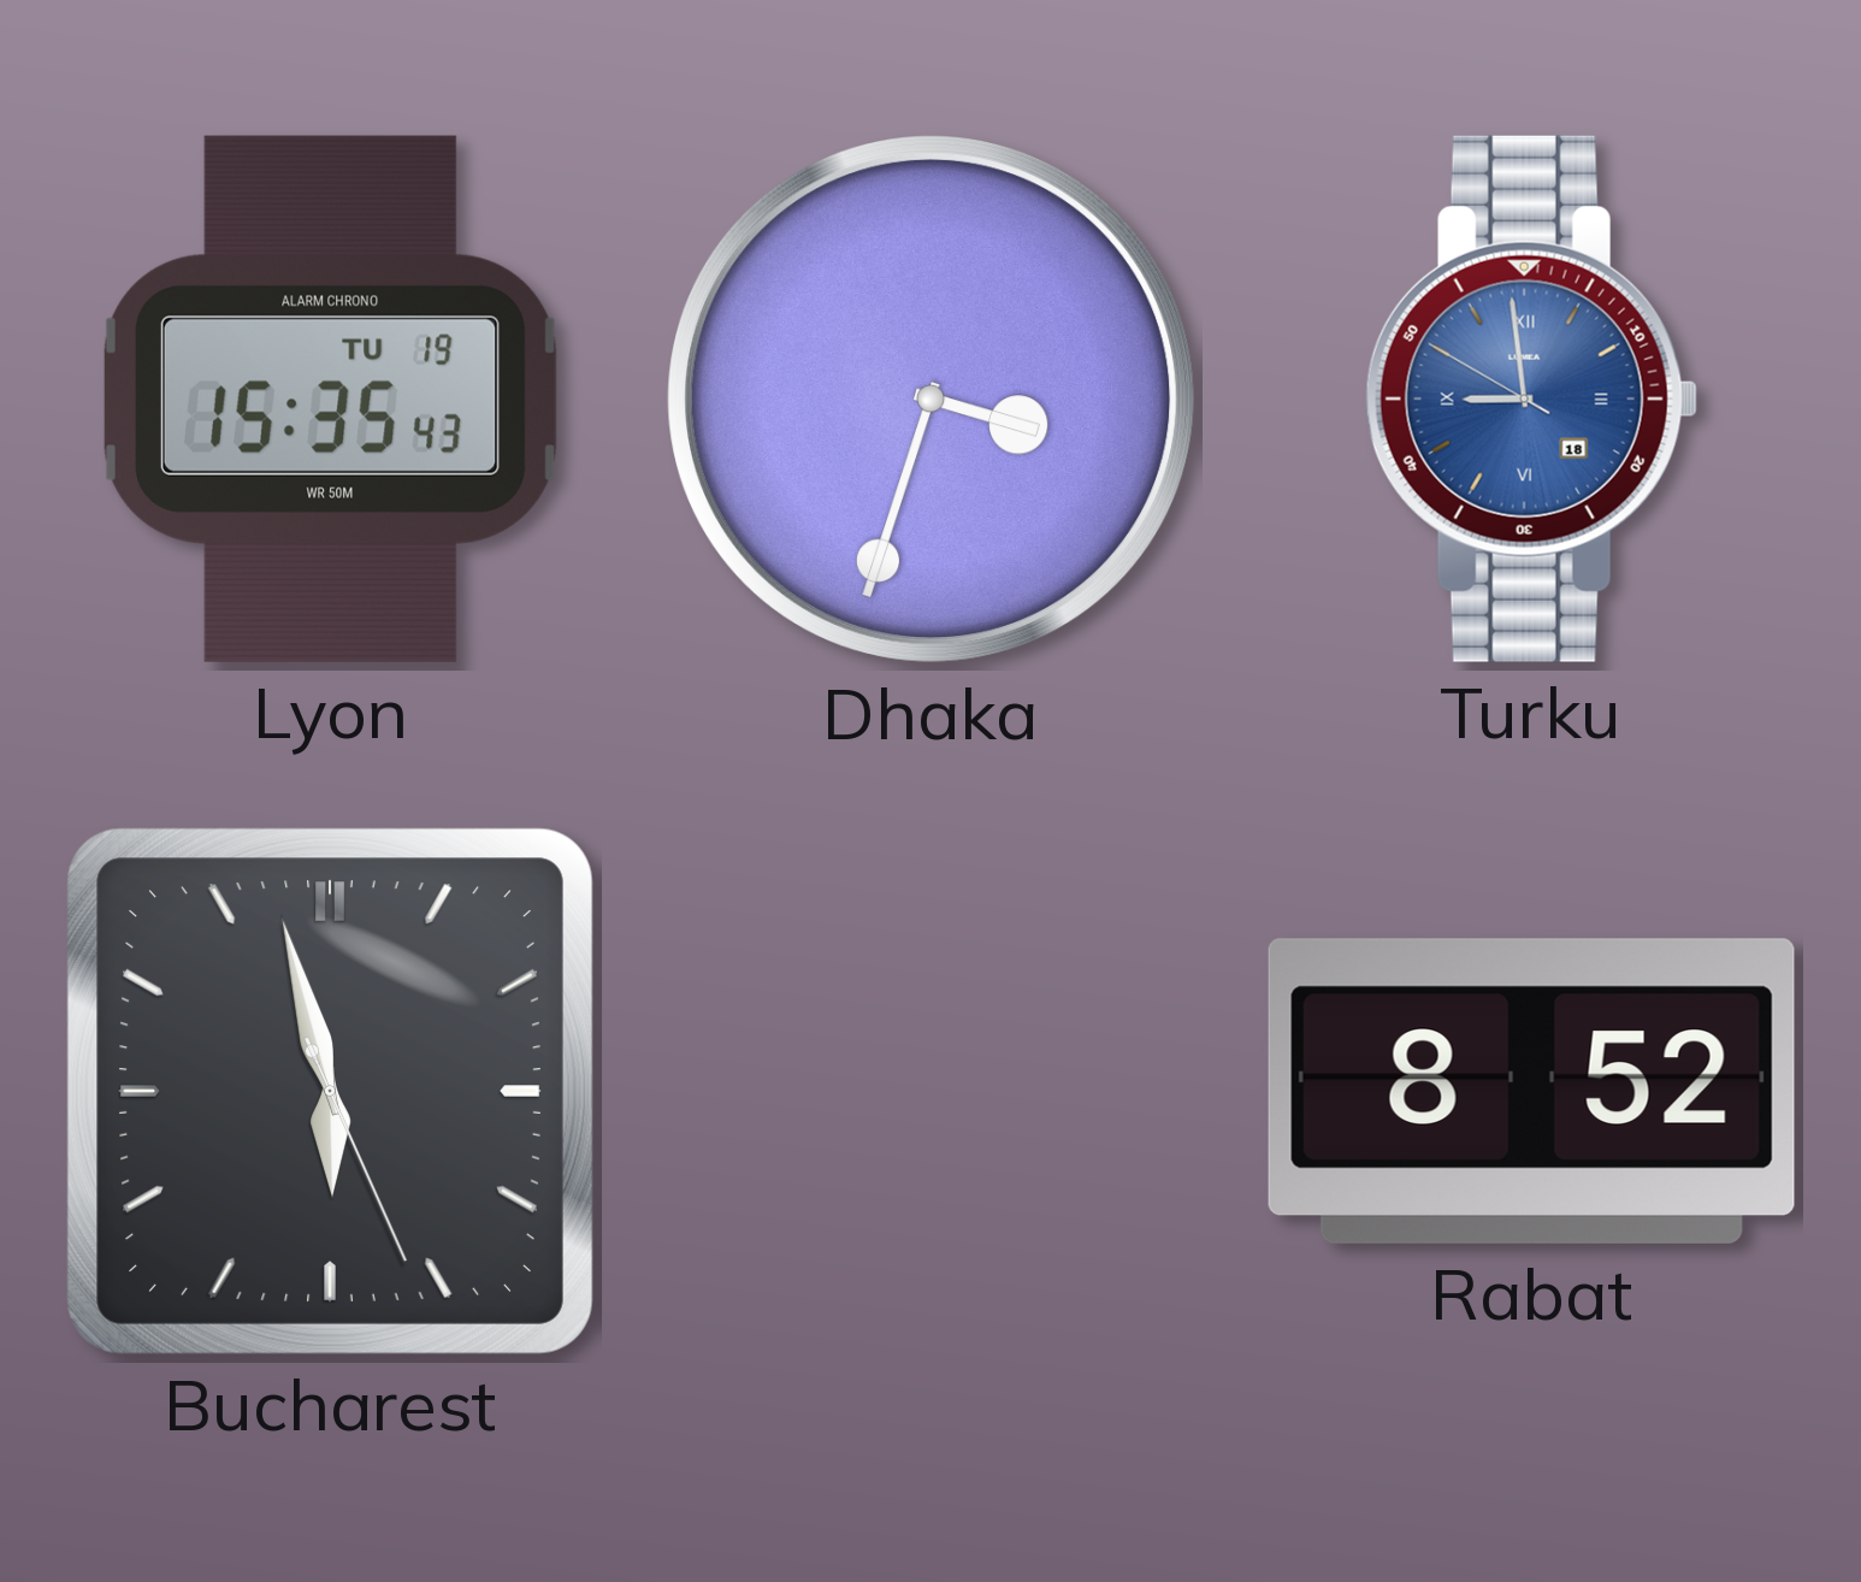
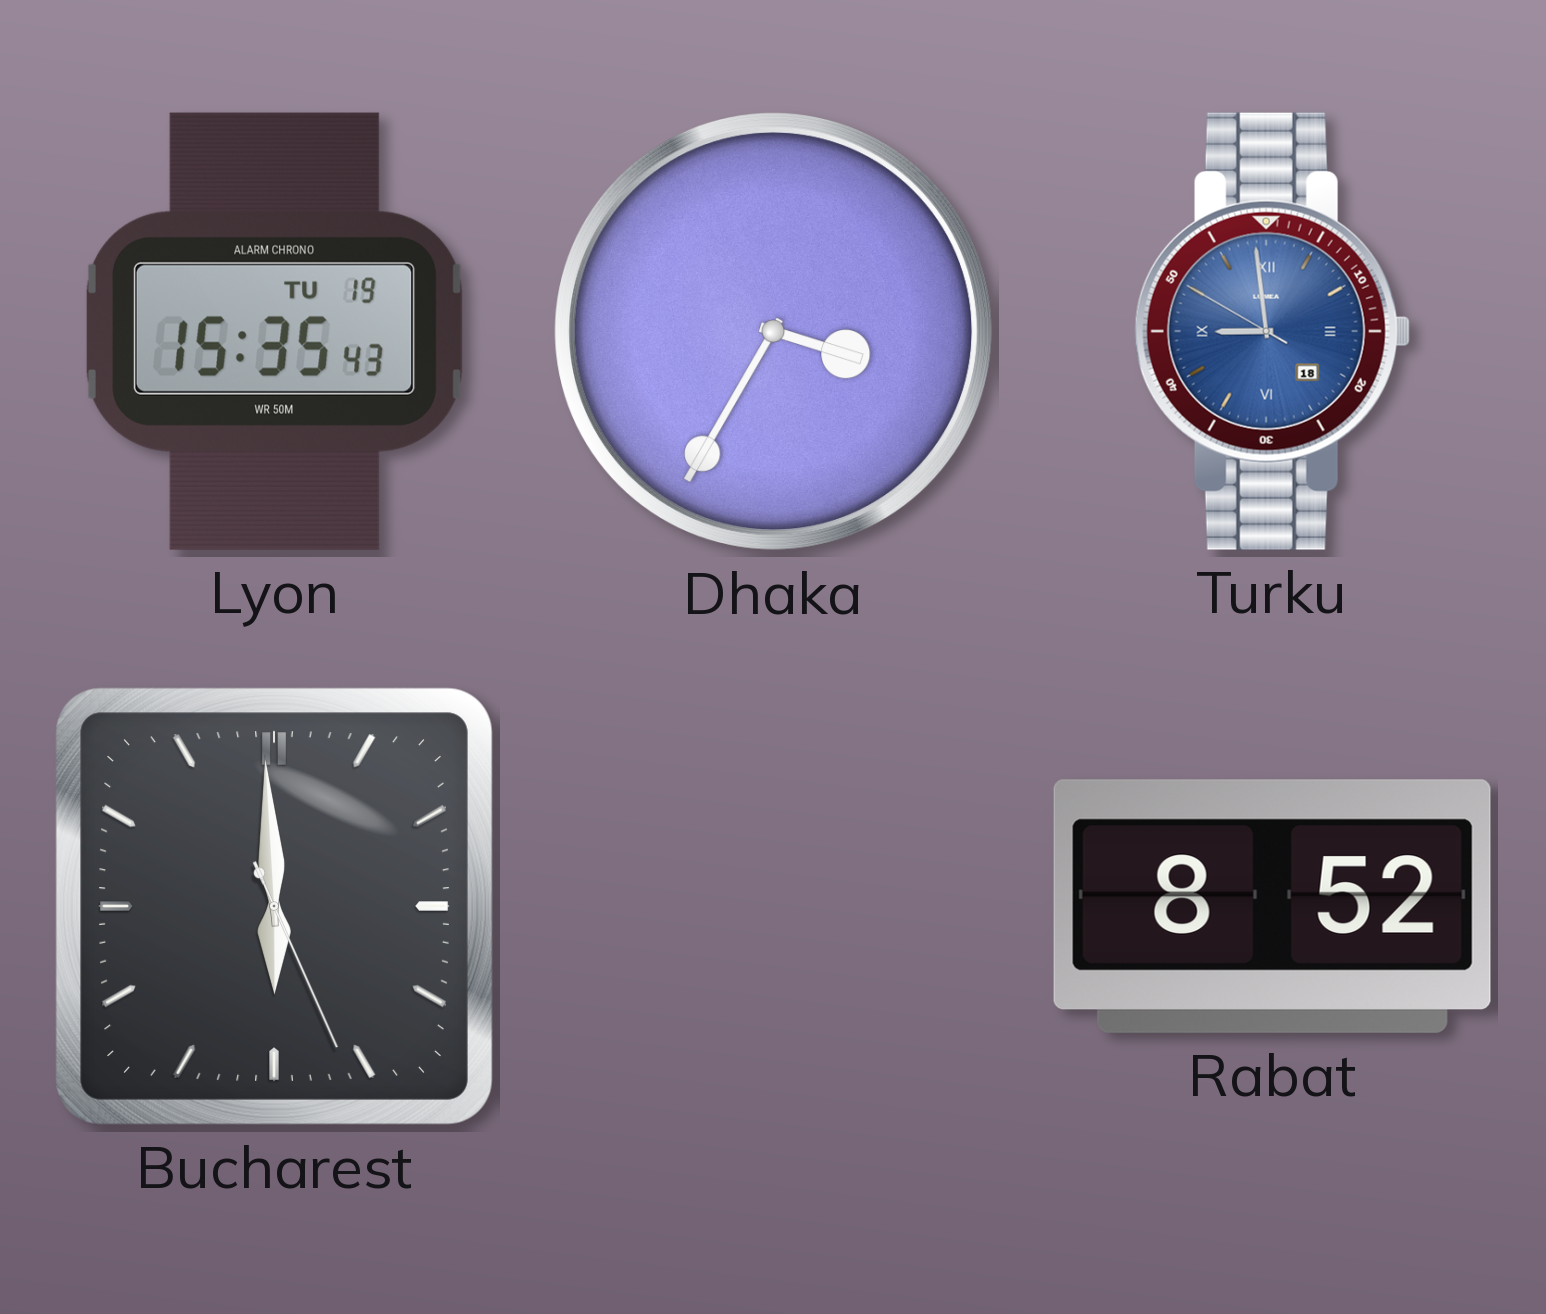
Dhaka: 3:33 -> 3:35
Bucharest: 5:57 -> 5:59
